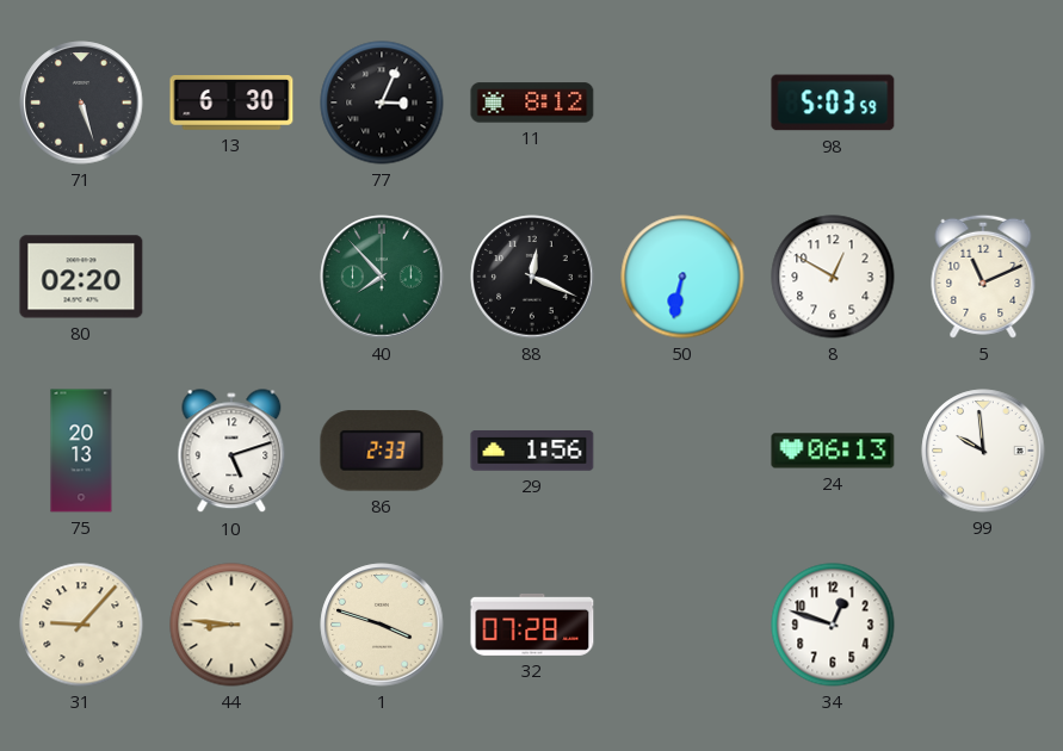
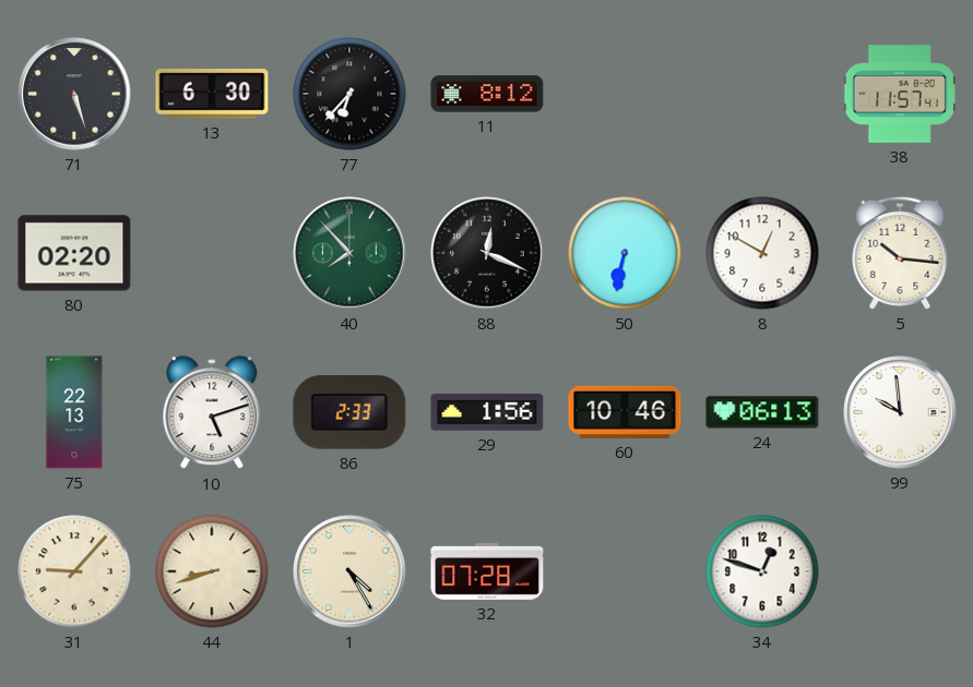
77: 3:04 -> 6:37
98: 5:03 -> none
38: none -> 11:57
5: 11:11 -> 10:16
75: 20:13 -> 22:13
60: none -> 10:46
44: 8:46 -> 8:42
1: 3:48 -> 4:25
